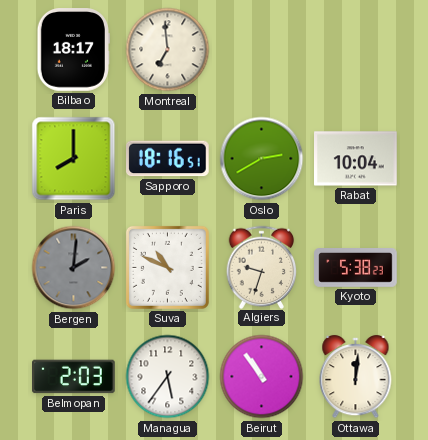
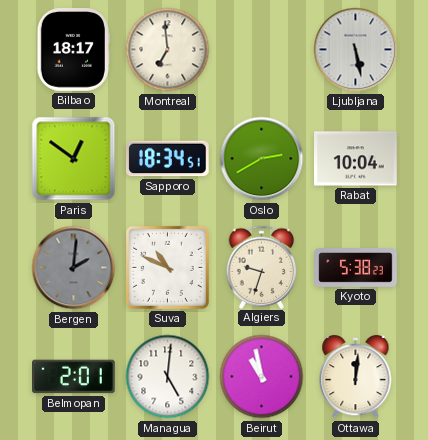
Ljubljana: none -> 5:28
Paris: 8:00 -> 12:51
Sapporo: 18:16 -> 18:34
Belmopan: 2:03 -> 2:01
Managua: 5:36 -> 5:01
Beirut: 10:54 -> 10:58
